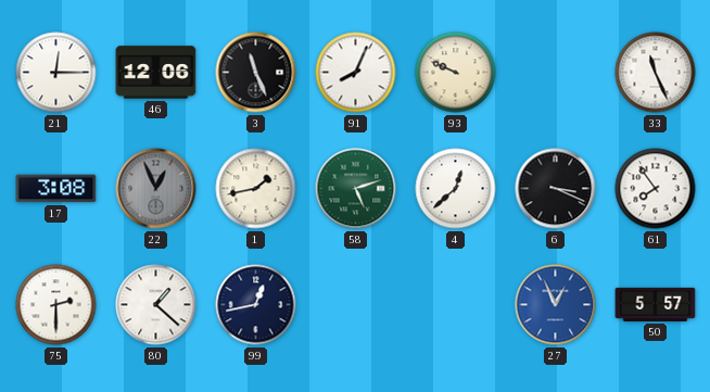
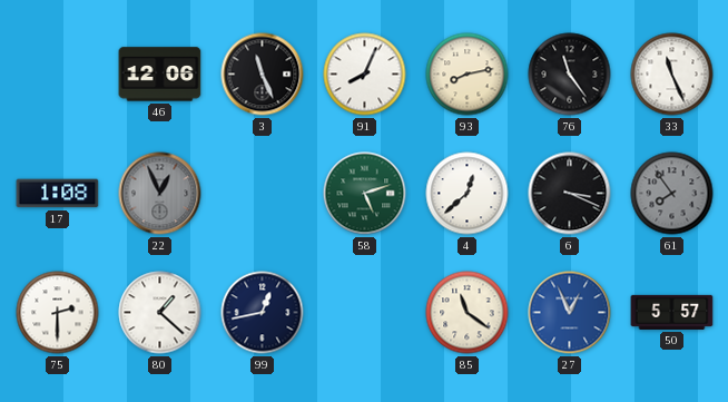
21: 12:15 -> none
93: 9:49 -> 8:13
76: none -> 11:24
17: 3:08 -> 1:08
1: 1:43 -> none
61 dial: white -> grey
85: none -> 11:21
